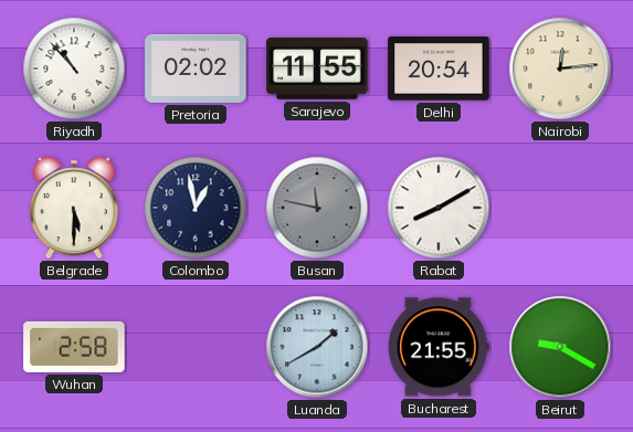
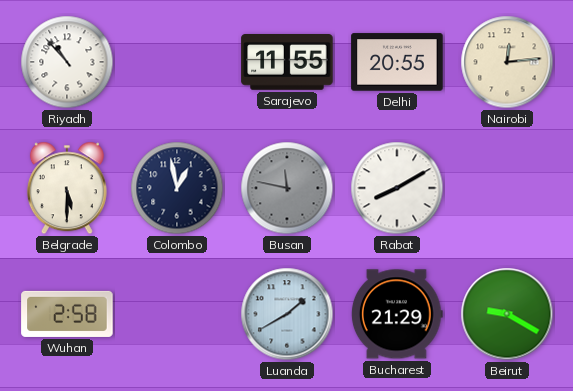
Pretoria: 02:02 -> none
Delhi: 20:54 -> 20:55
Bucharest: 21:55 -> 21:29
